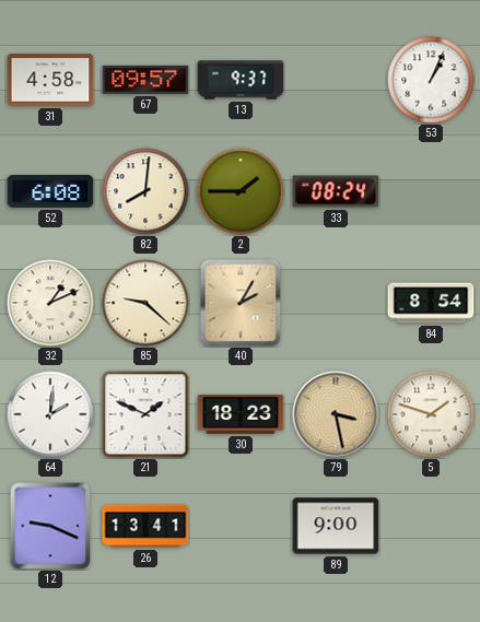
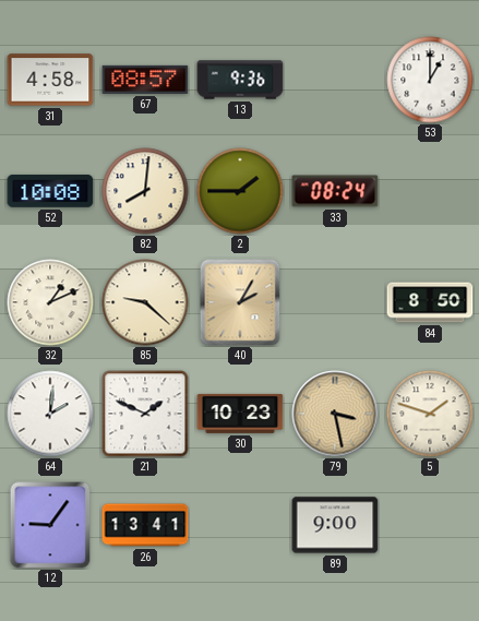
67: 09:57 -> 08:57
13: 9:37 -> 9:36
53: 1:04 -> 1:00
52: 6:08 -> 10:08
84: 8:54 -> 8:50
30: 18:23 -> 10:23
12: 9:19 -> 9:06
